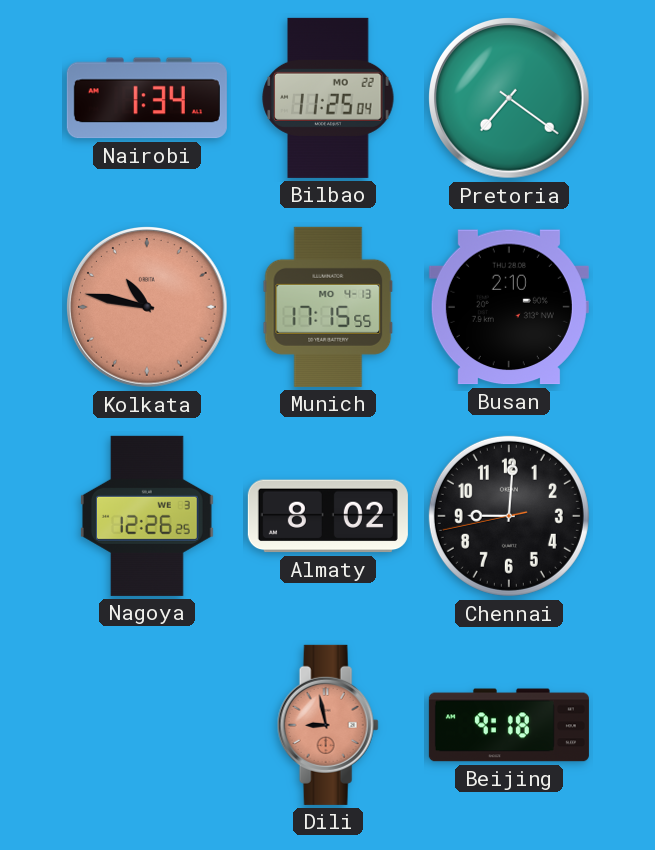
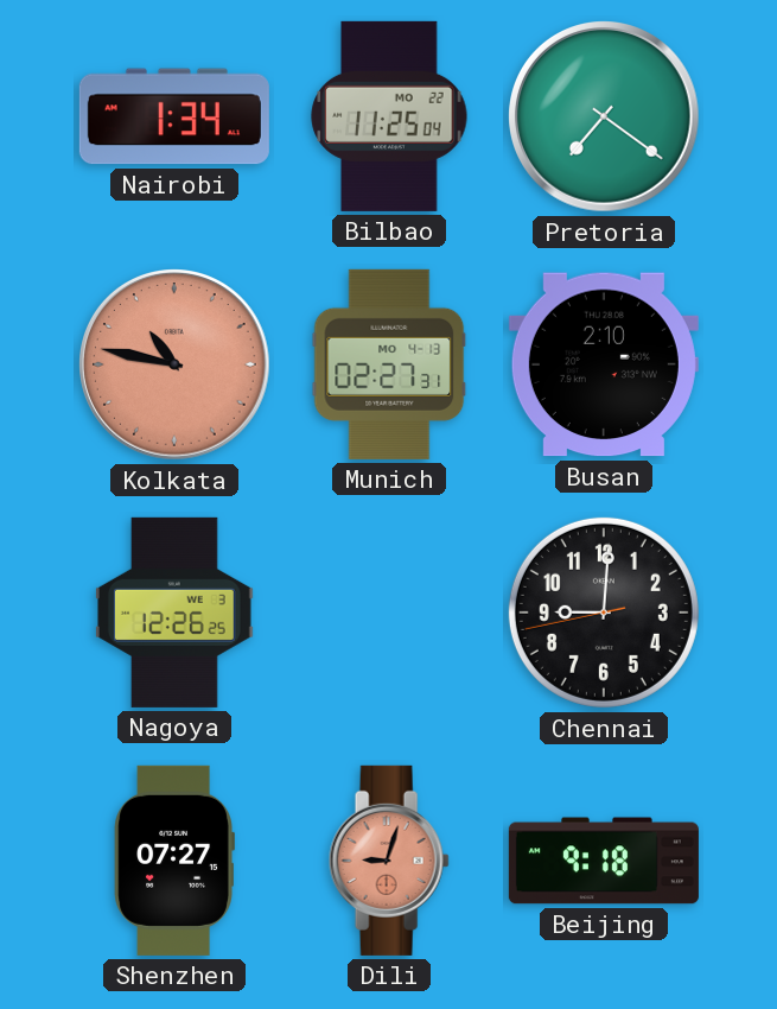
Munich: 17:15 -> 02:27
Almaty: 8:02 -> none
Shenzhen: none -> 07:27
Dili: 8:58 -> 9:03
